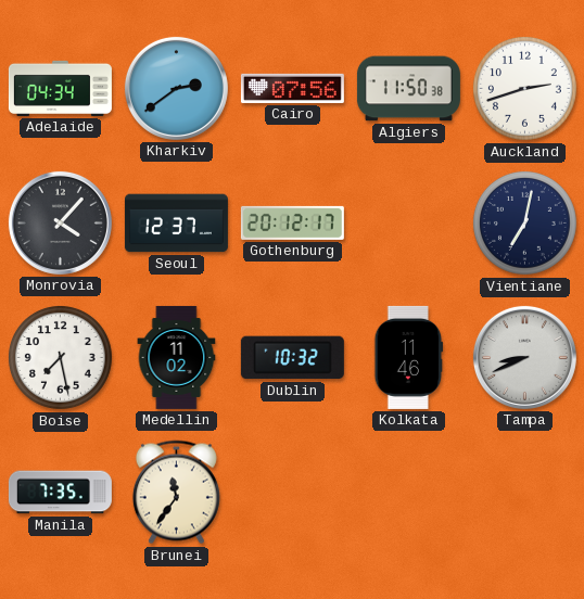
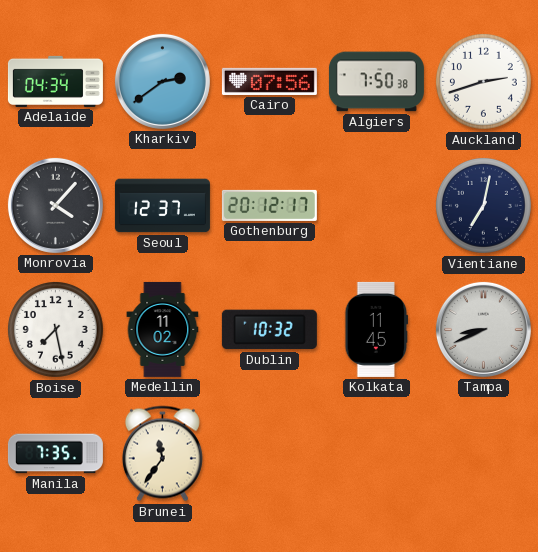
Algiers: 11:50 -> 7:50
Kolkata: 11:46 -> 11:45
